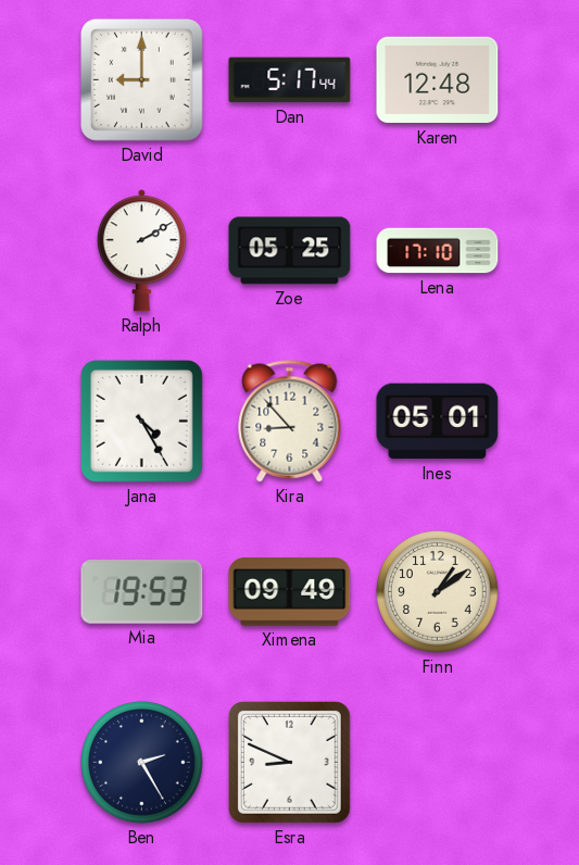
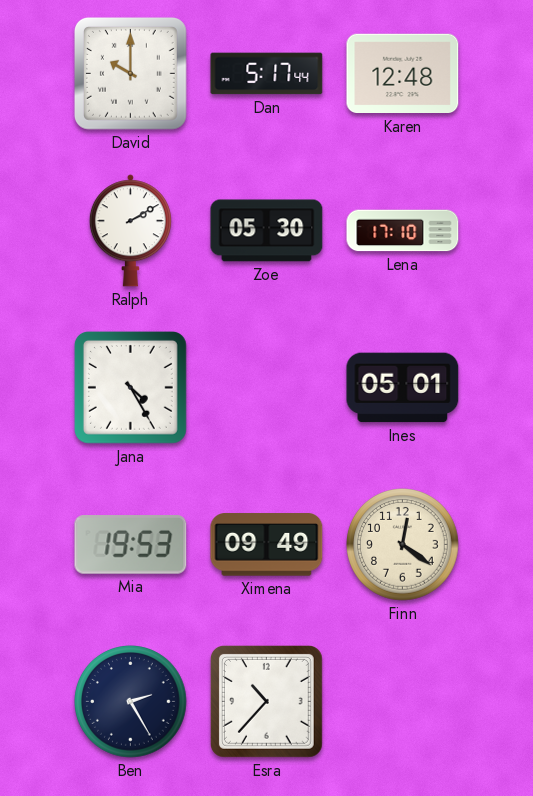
David: 9:00 -> 10:00
Zoe: 05:25 -> 05:30
Kira: 8:53 -> none
Finn: 1:09 -> 12:21
Esra: 8:49 -> 10:37
